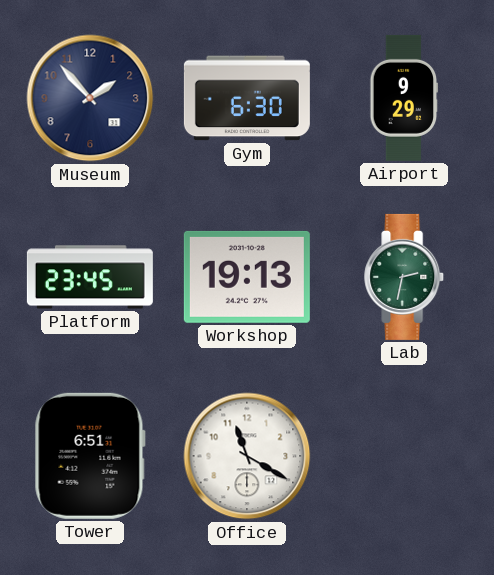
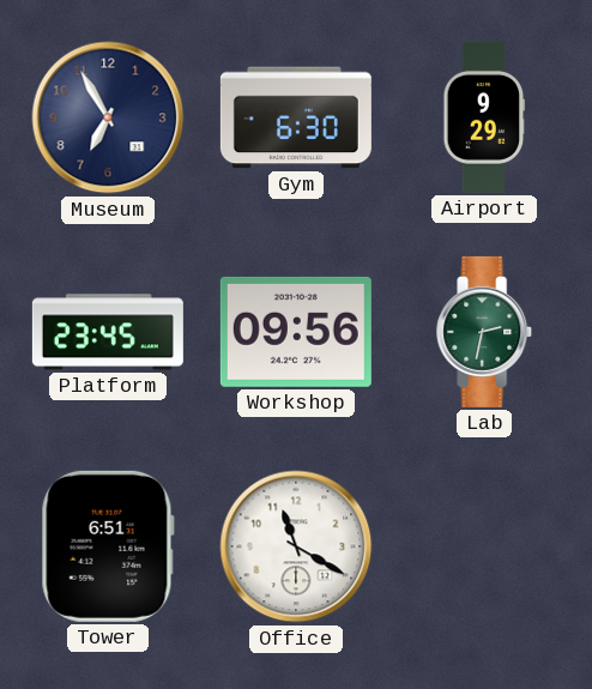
Museum: 1:53 -> 6:55
Workshop: 19:13 -> 09:56
